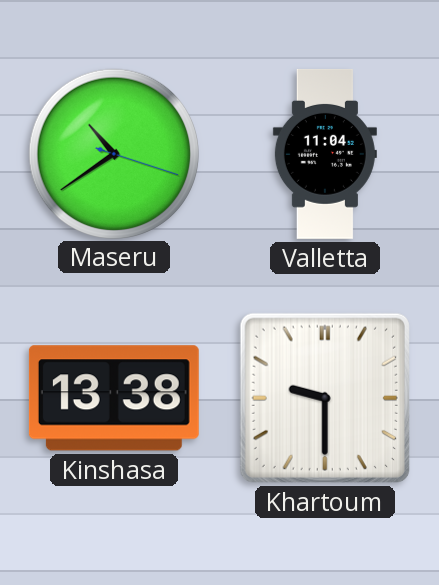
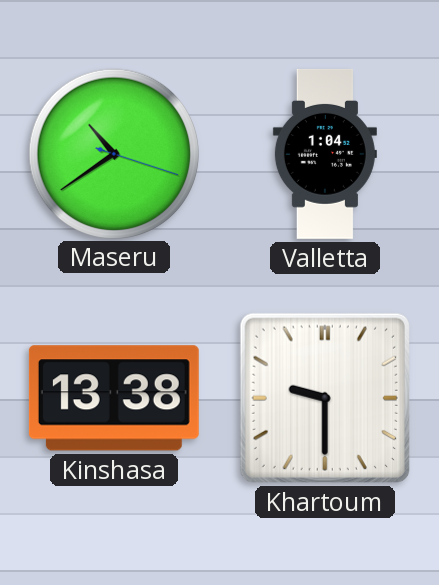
Valletta: 11:04 -> 1:04
